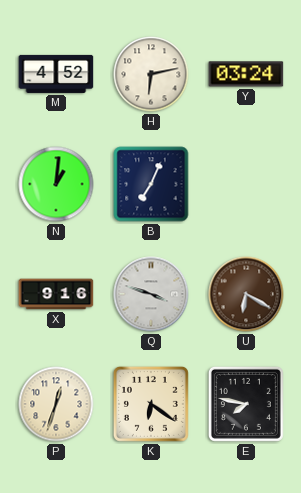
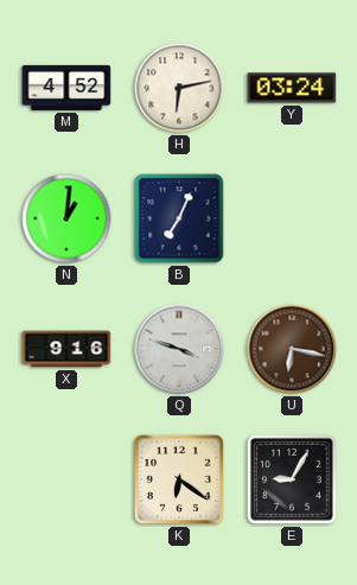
U: 6:20 -> 6:17
P: 12:33 -> none
E: 7:47 -> 9:05
